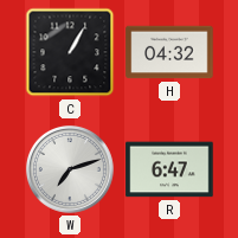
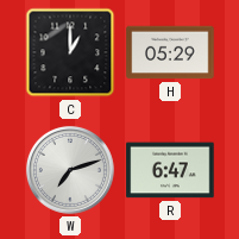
C: 1:05 -> 1:00
H: 04:32 -> 05:29
